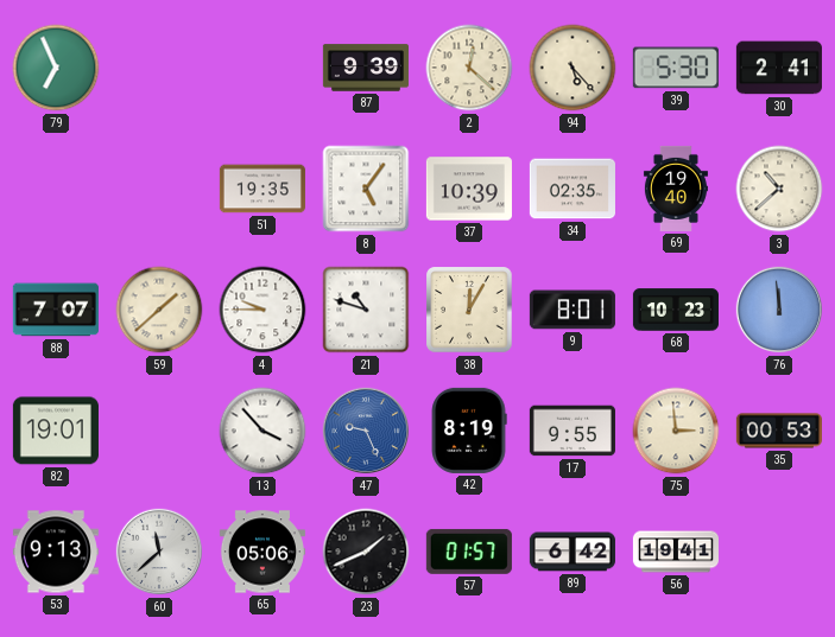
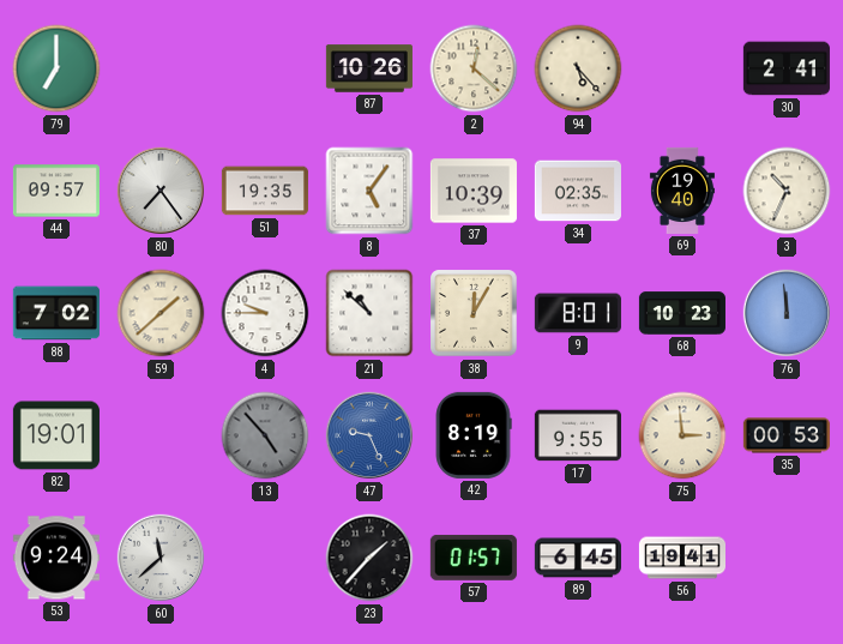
79: 6:56 -> 7:00
87: 9:39 -> 10:26
39: 5:30 -> none
44: none -> 09:57
80: none -> 7:24
3: 10:38 -> 10:34
88: 7:07 -> 7:02
21: 10:48 -> 10:52
13: 3:53 -> 4:53
13 dial: white -> grey
53: 9:13 -> 9:24
65: 05:06 -> none
23: 1:41 -> 1:37
89: 6:42 -> 6:45
